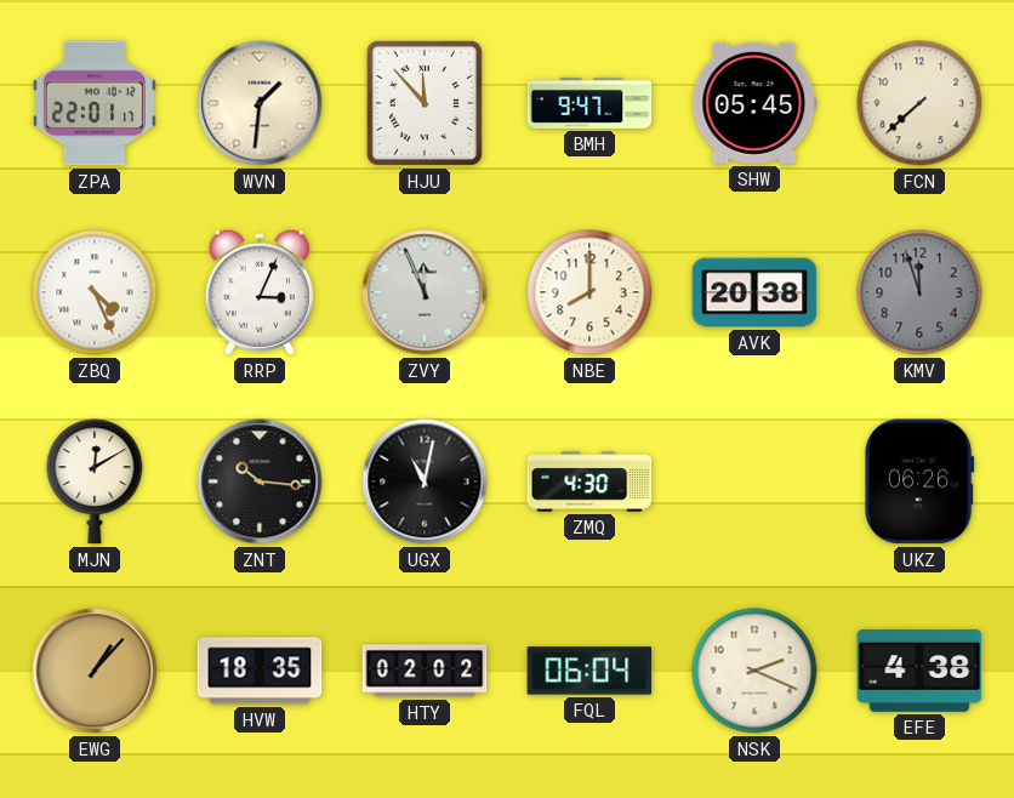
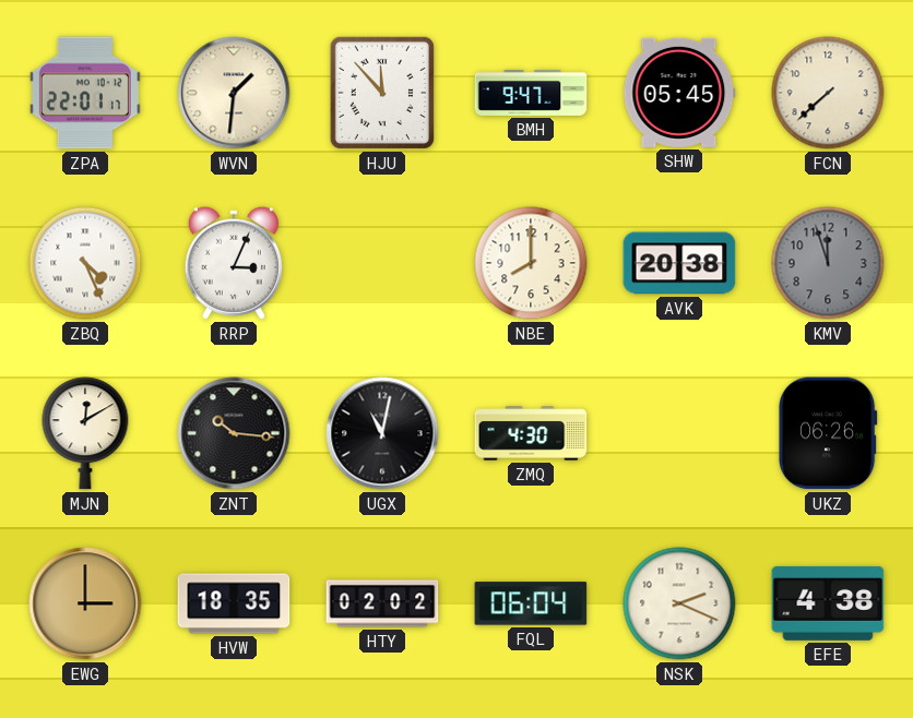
ZVY: 11:56 -> none
EWG: 1:07 -> 3:00
